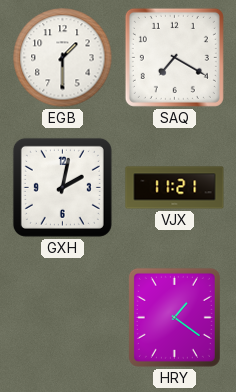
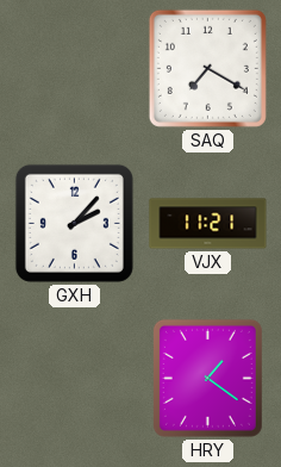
EGB: 1:30 -> none
GXH: 2:02 -> 2:07
